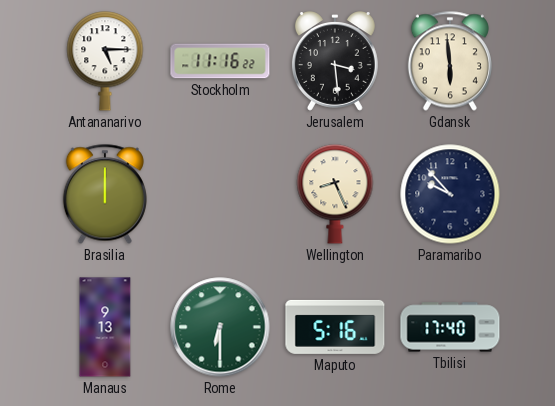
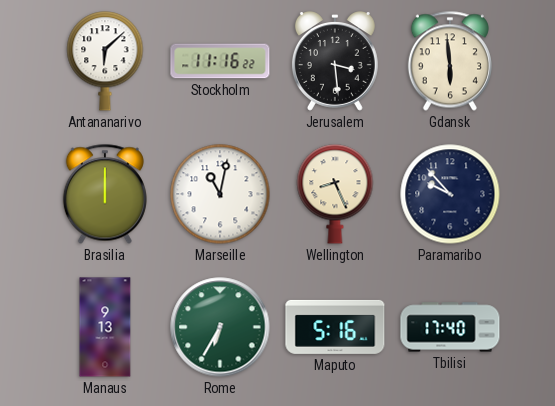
Antananarivo: 5:15 -> 6:08
Marseille: none -> 11:02
Rome: 6:30 -> 6:35
